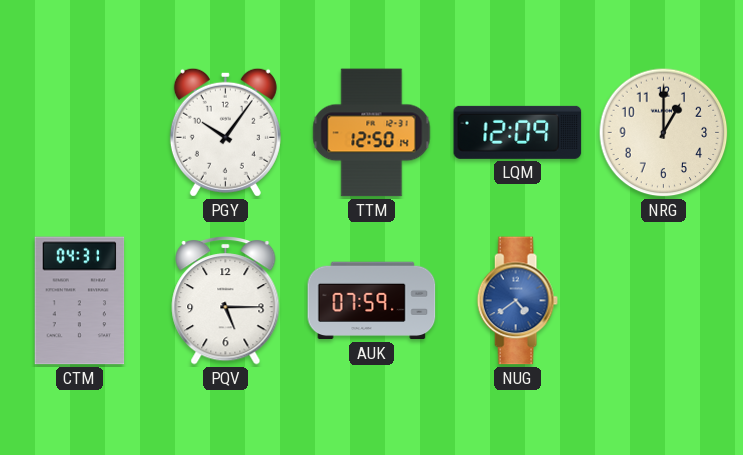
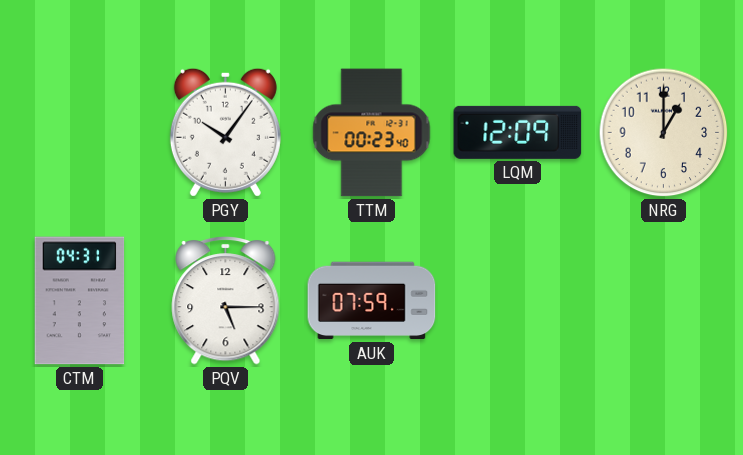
TTM: 12:50 -> 00:23
NUG: 4:39 -> none
